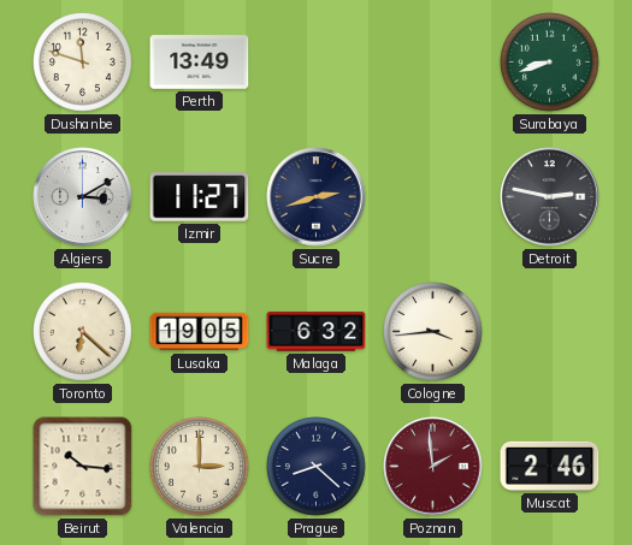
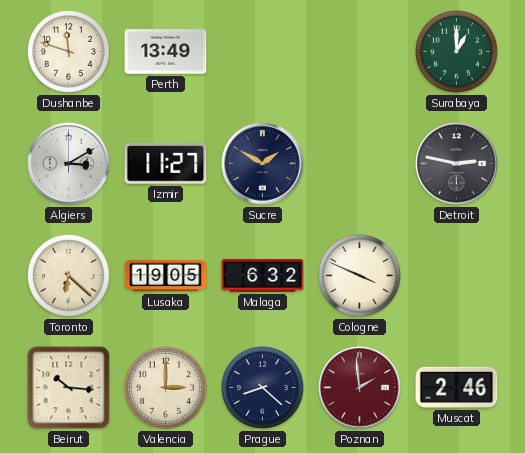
Surabaya: 8:42 -> 1:00
Sucre: 2:42 -> 1:50
Cologne: 3:44 -> 3:49
